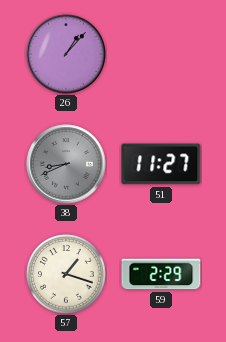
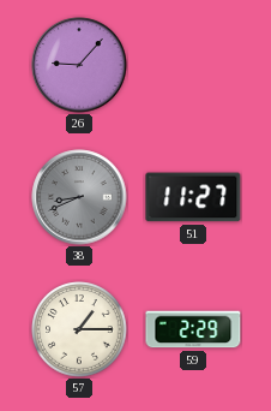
26: 1:07 -> 9:07
57: 1:18 -> 1:15
